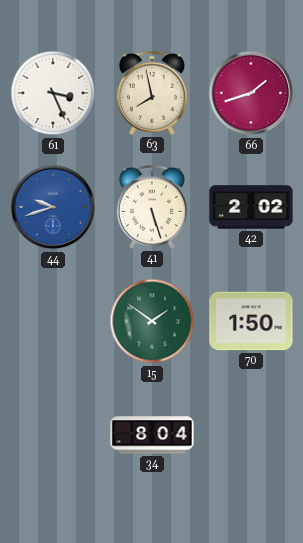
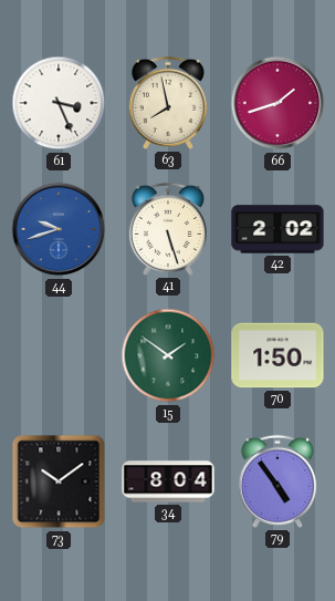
73: none -> 10:09
79: none -> 4:54
